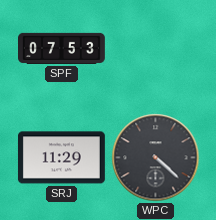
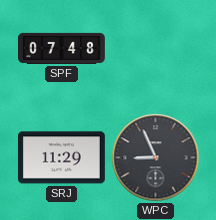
SPF: 07:53 -> 07:48
WPC: 4:22 -> 8:56
